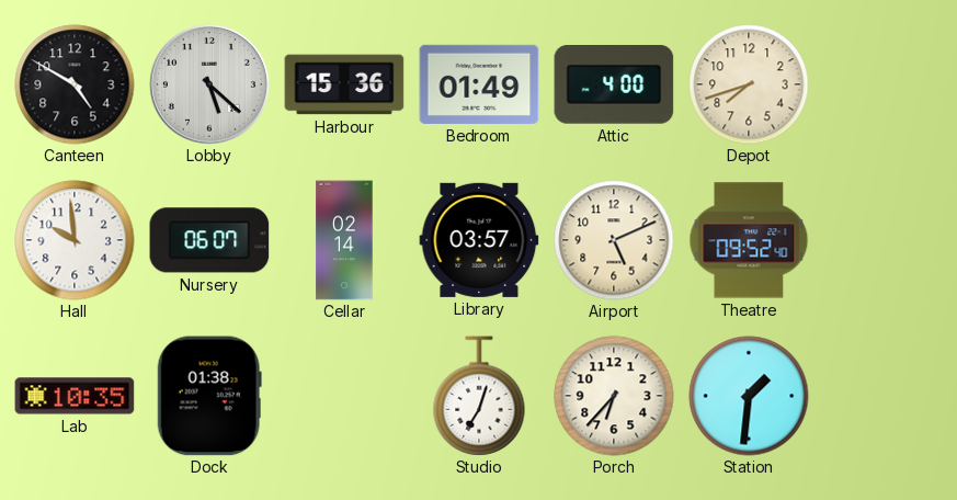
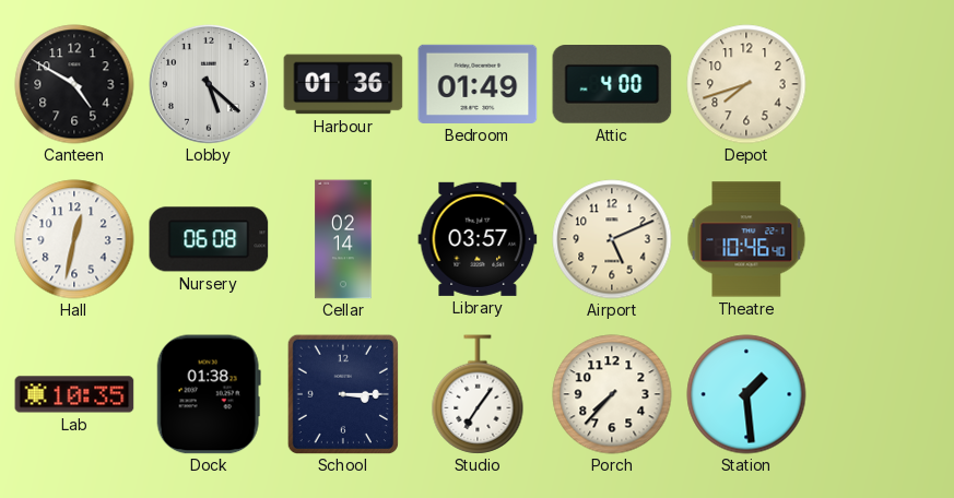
Harbour: 15:36 -> 01:36
Hall: 9:59 -> 12:32
Nursery: 06:07 -> 06:08
Theatre: 09:52 -> 10:46
School: none -> 3:15
Studio: 7:03 -> 7:06
Porch: 6:37 -> 7:37
Station: 1:31 -> 1:29
